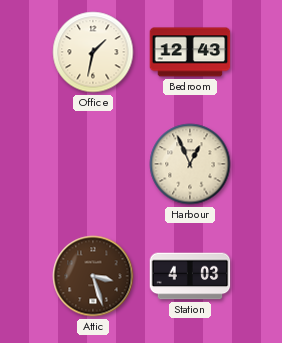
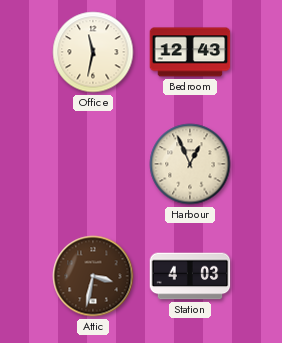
Office: 1:32 -> 11:32
Attic: 3:27 -> 3:32
